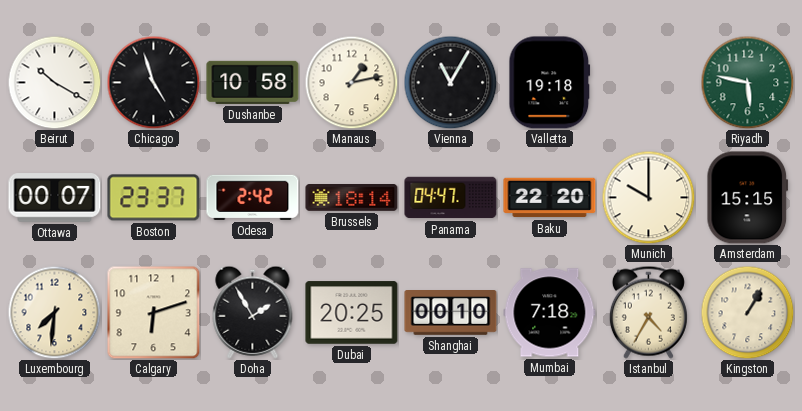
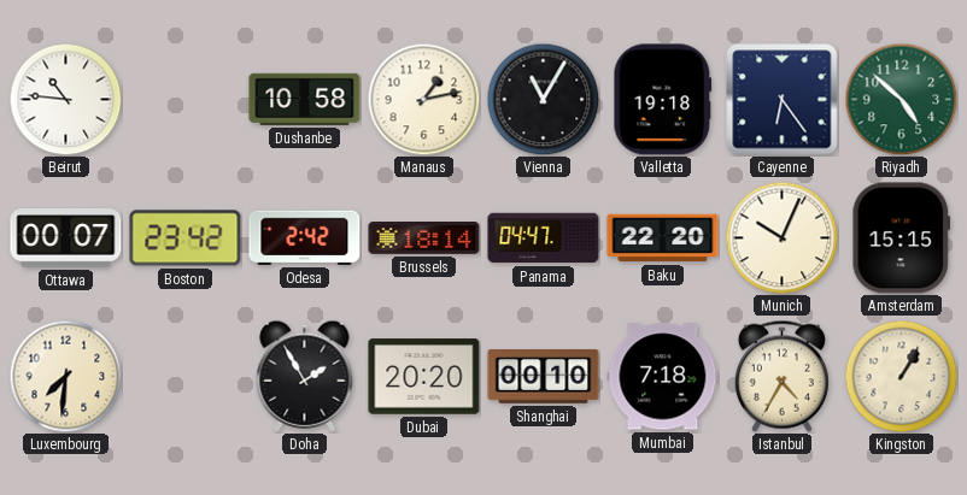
Beirut: 10:20 -> 10:46
Chicago: 4:57 -> none
Cayenne: none -> 6:24
Riyadh: 5:47 -> 4:52
Boston: 23:37 -> 23:42
Munich: 10:00 -> 10:04
Calgary: 6:12 -> none
Dubai: 20:25 -> 20:20
